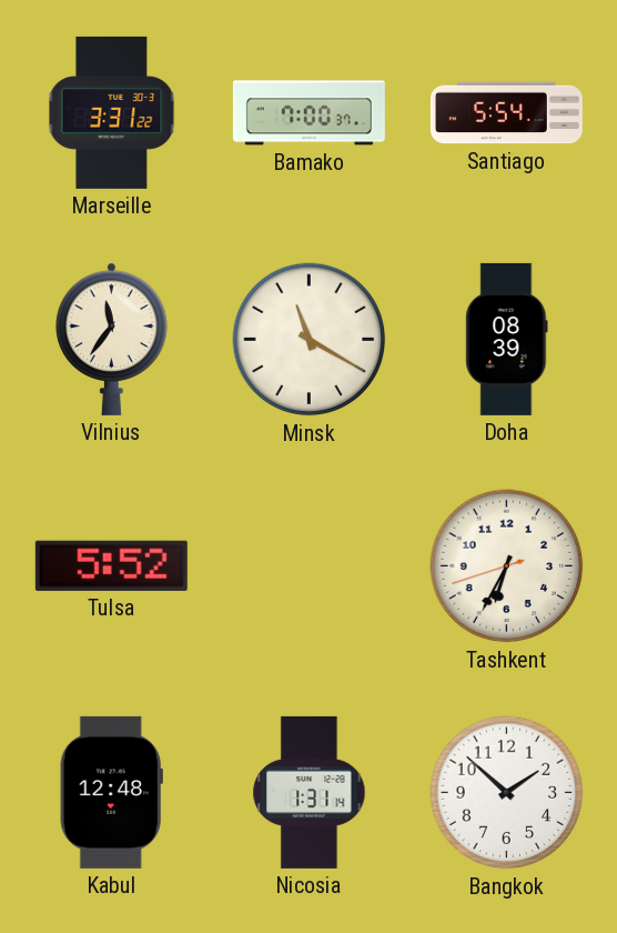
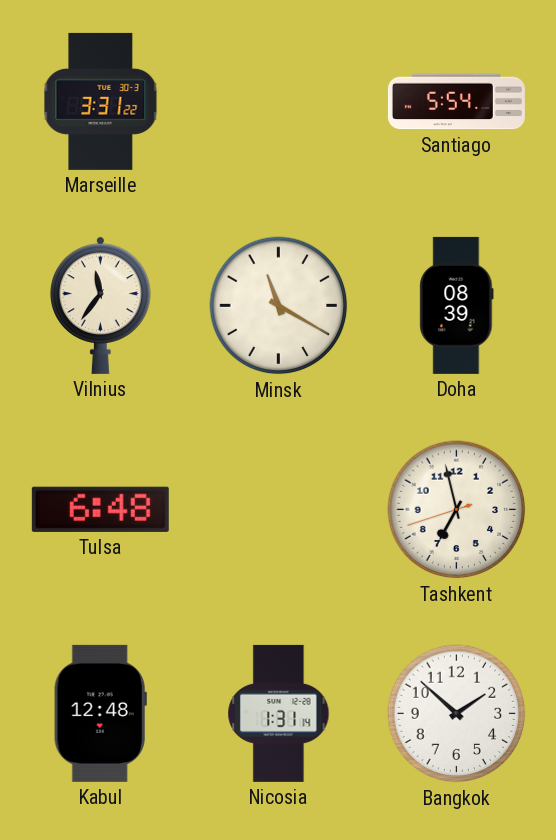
Bamako: 7:00 -> none
Tulsa: 5:52 -> 6:48
Tashkent: 6:34 -> 6:57
